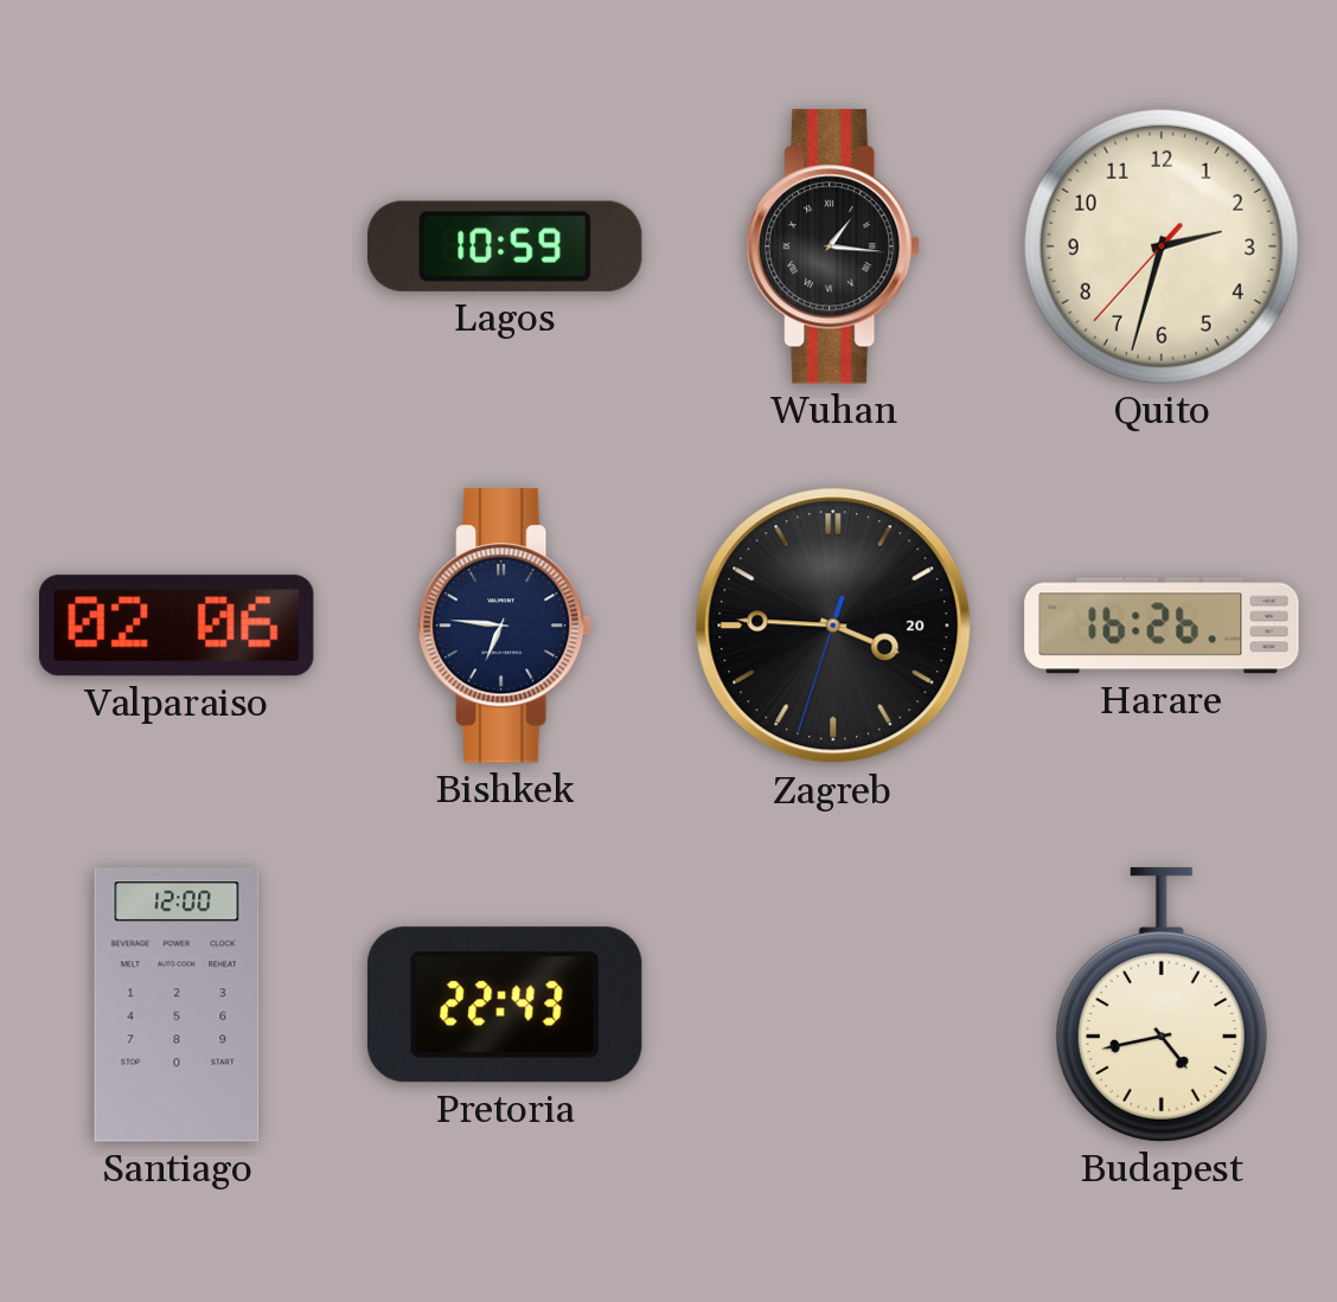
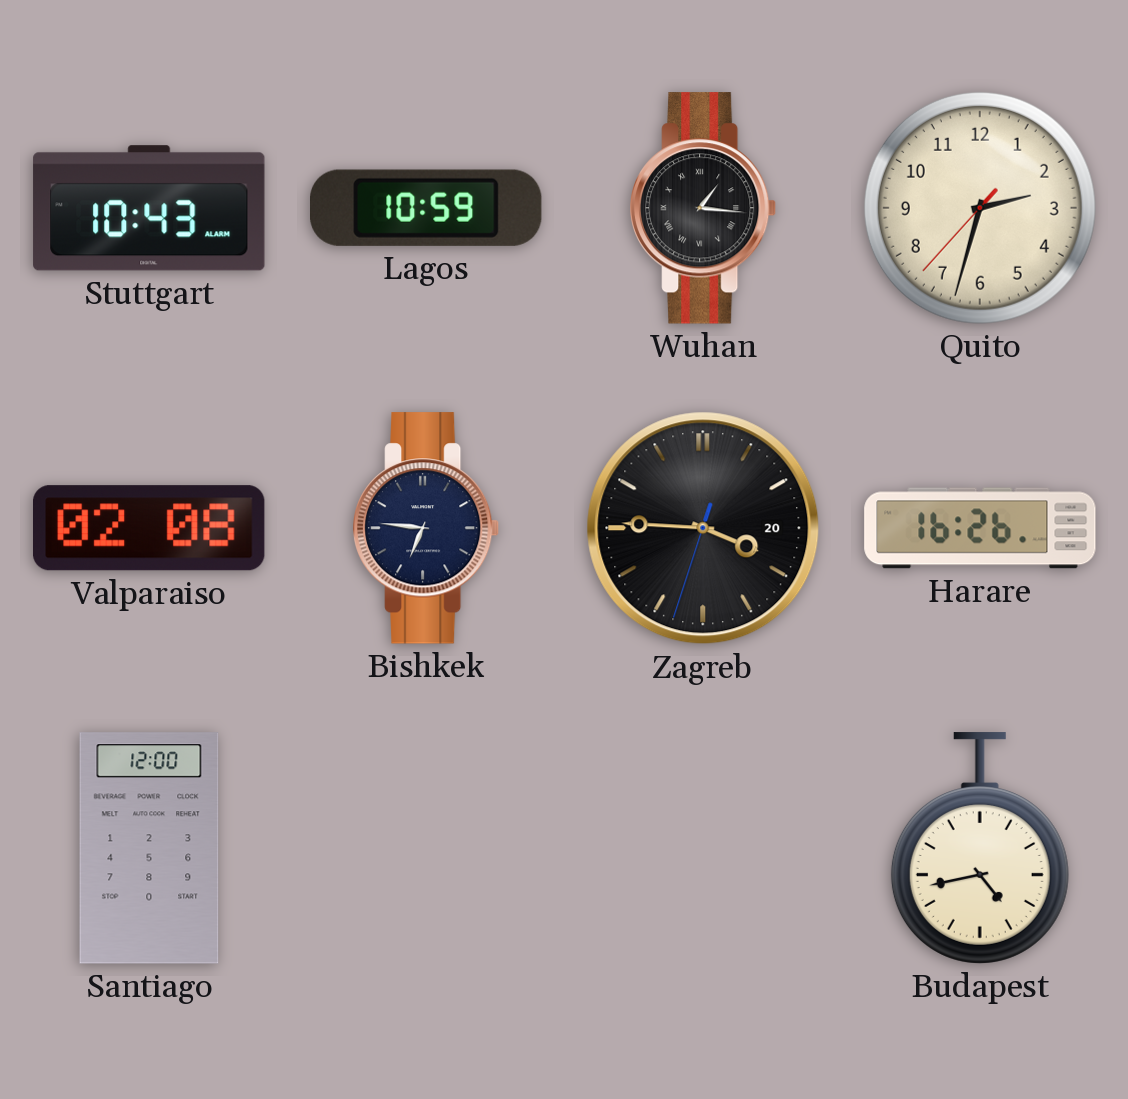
Stuttgart: none -> 10:43
Valparaiso: 02:06 -> 02:08
Pretoria: 22:43 -> none
